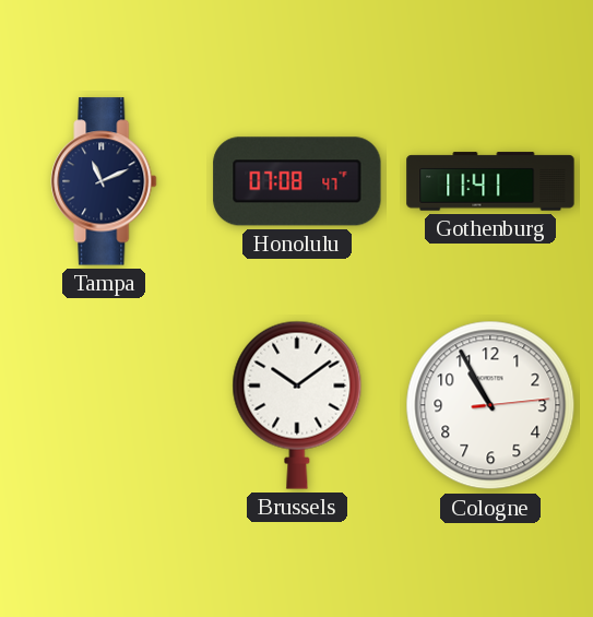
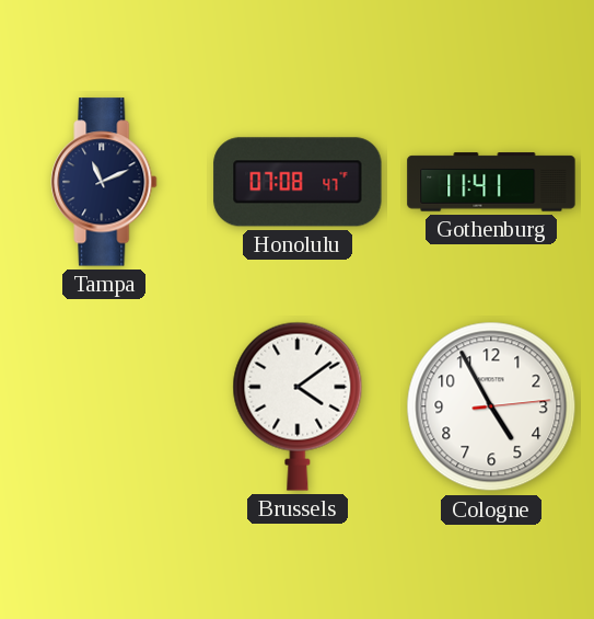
Brussels: 10:09 -> 4:09
Cologne: 10:55 -> 4:55
